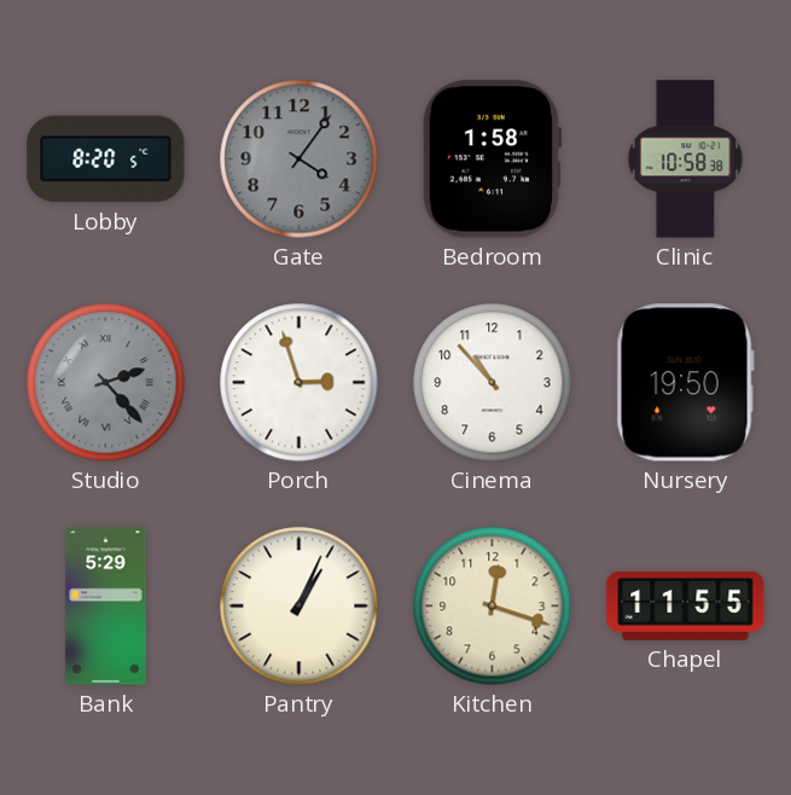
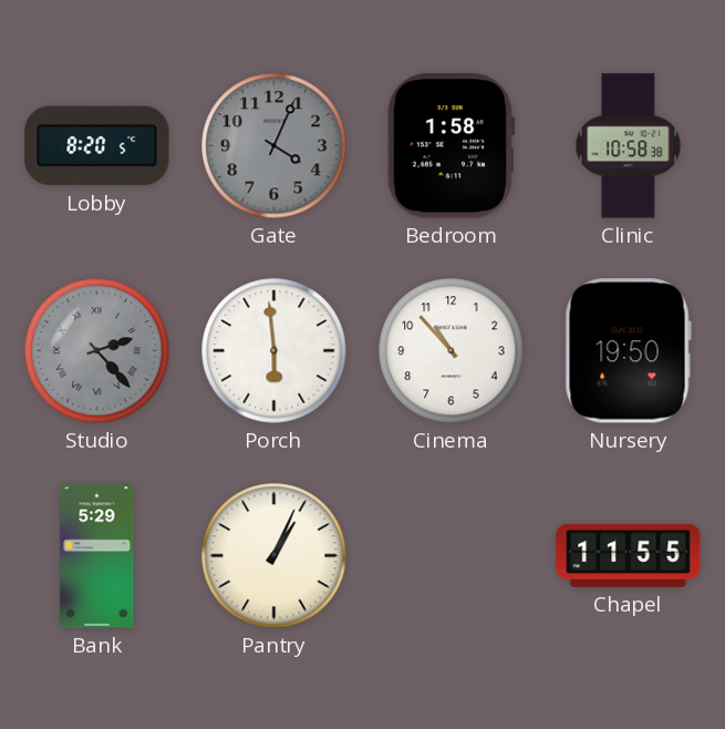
Gate: 4:06 -> 4:04
Porch: 2:57 -> 5:59
Kitchen: 12:18 -> none
